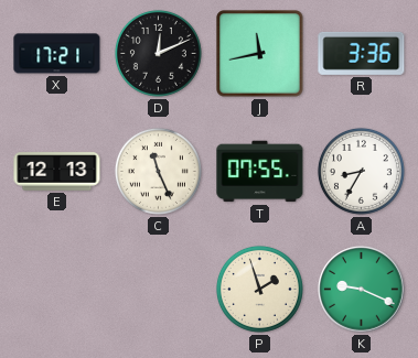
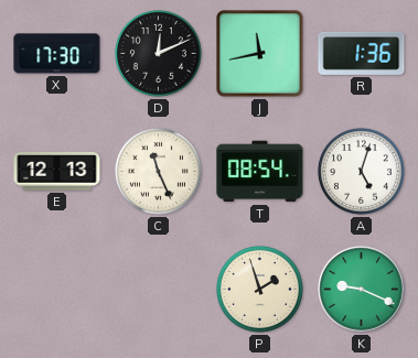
X: 17:21 -> 17:30
R: 3:36 -> 1:36
T: 07:55 -> 08:54
A: 8:35 -> 5:03
